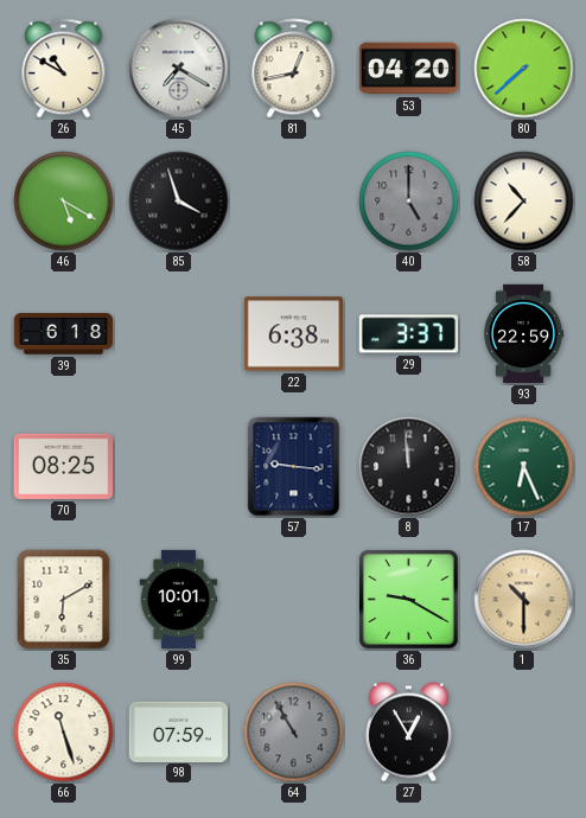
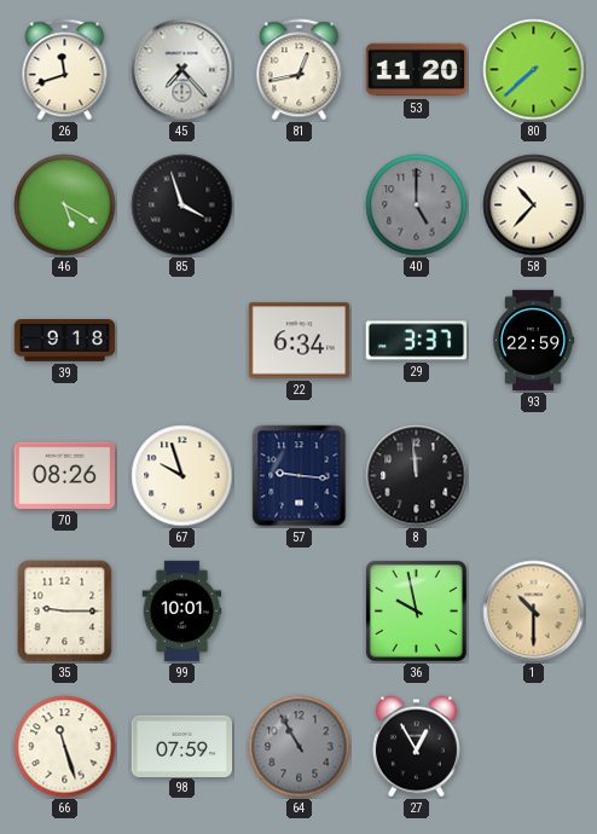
26: 10:50 -> 11:42
45: 7:20 -> 7:23
53: 04:20 -> 11:20
39: 6:18 -> 9:18
22: 6:38 -> 6:34
70: 08:25 -> 08:26
67: none -> 9:57
17: 6:26 -> none
35: 6:10 -> 9:15
36: 9:20 -> 9:58
